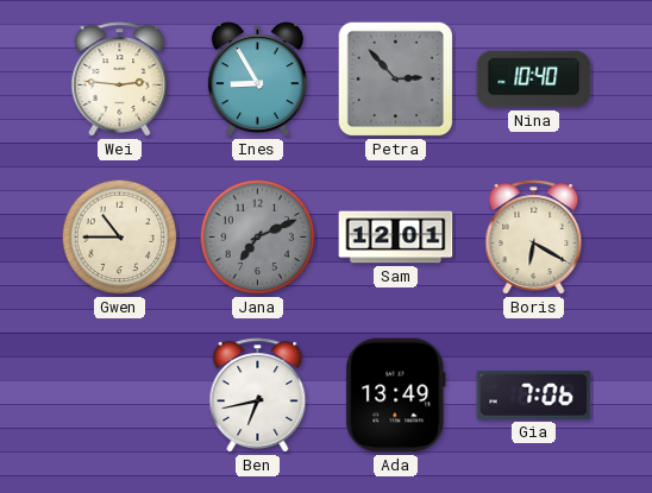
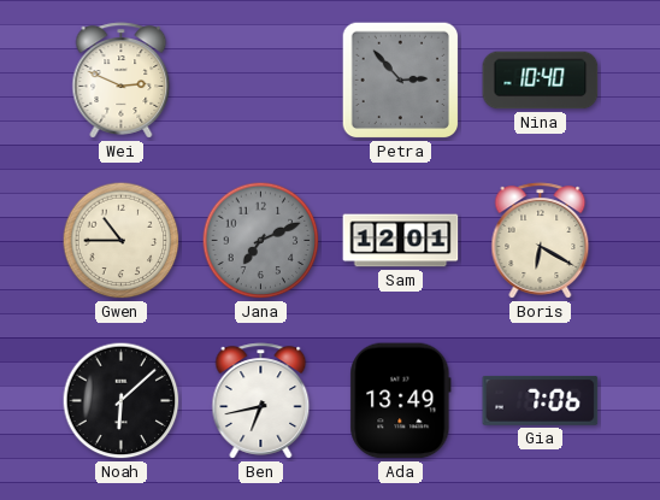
Wei: 2:46 -> 2:49
Ines: 8:55 -> none
Noah: none -> 6:08
